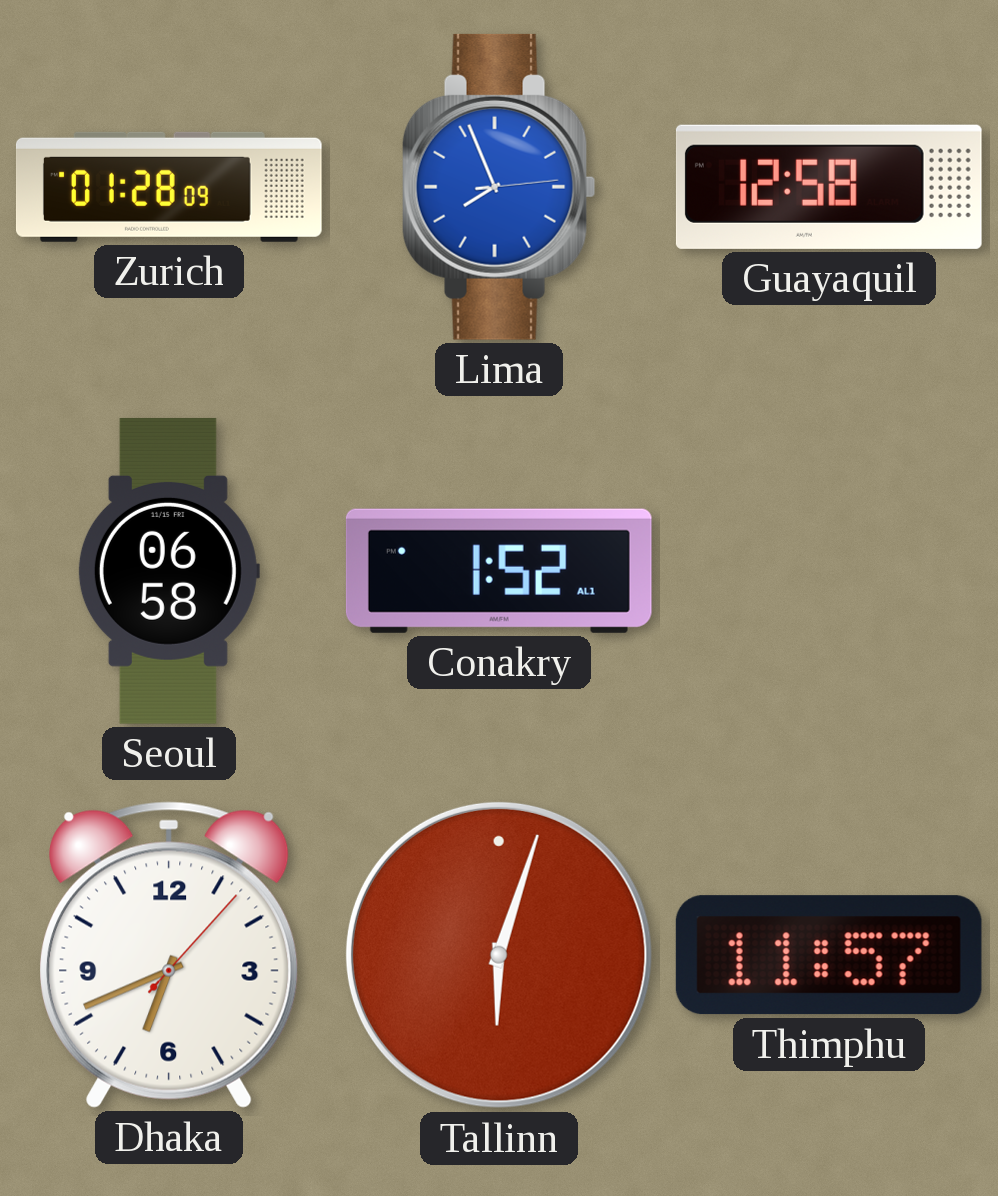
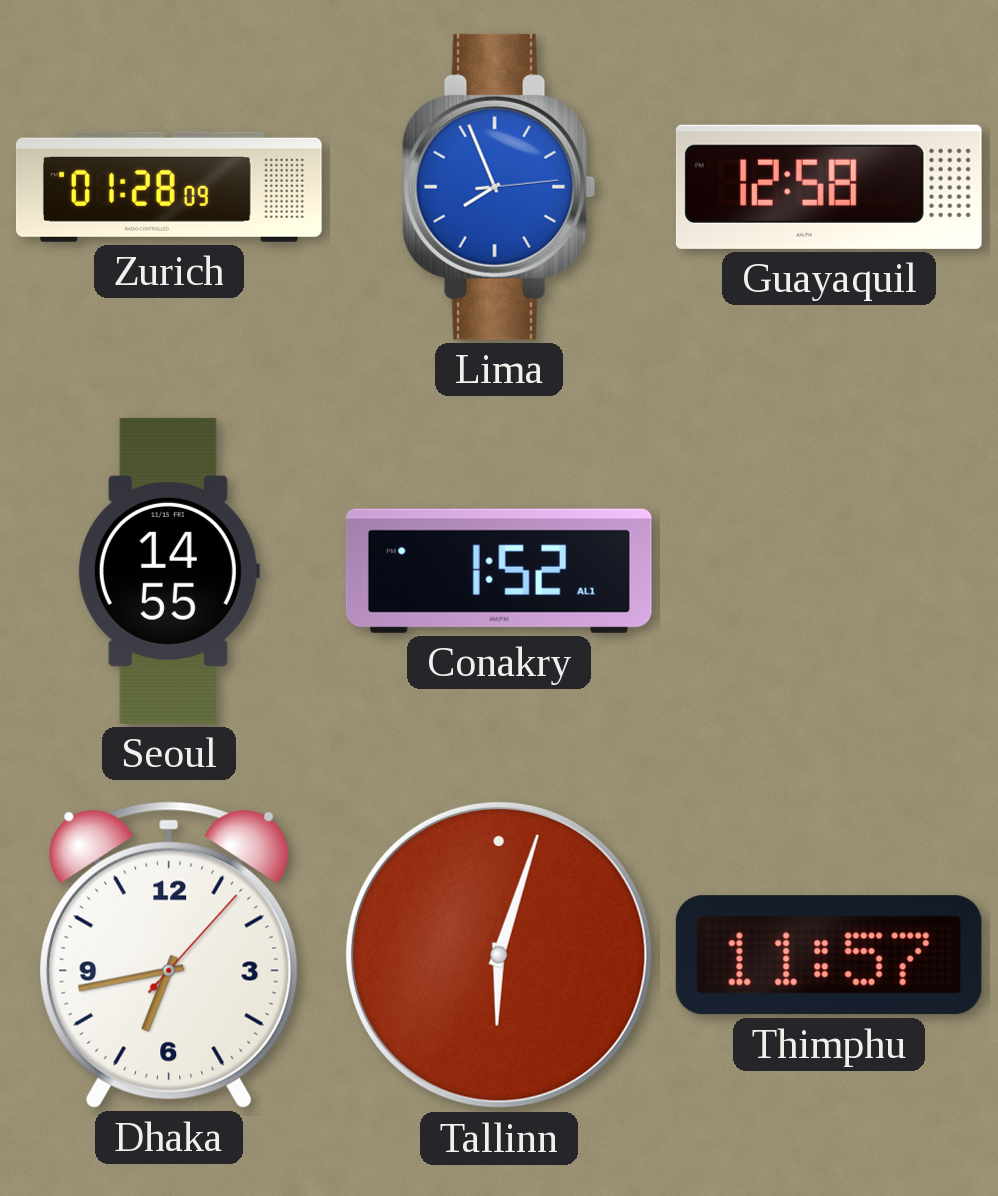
Seoul: 06:58 -> 14:55
Dhaka: 6:41 -> 6:43
